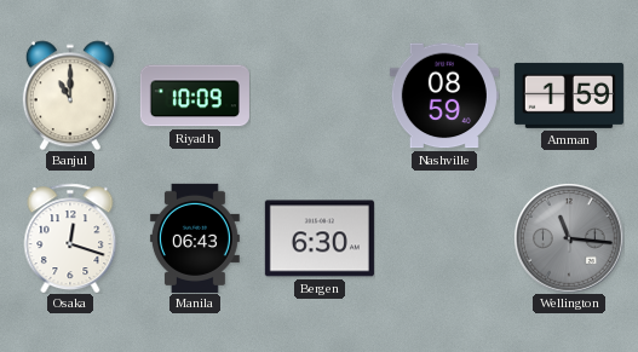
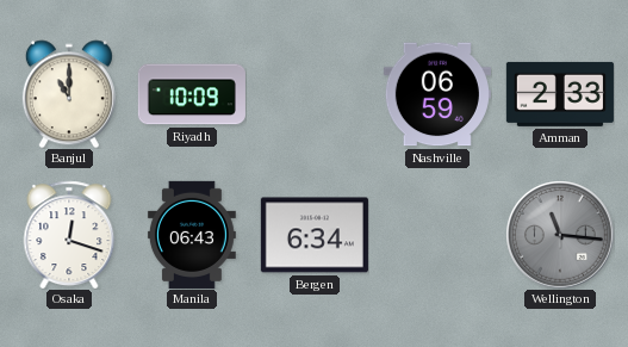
Nashville: 08:59 -> 06:59
Amman: 1:59 -> 2:33
Bergen: 6:30 -> 6:34
